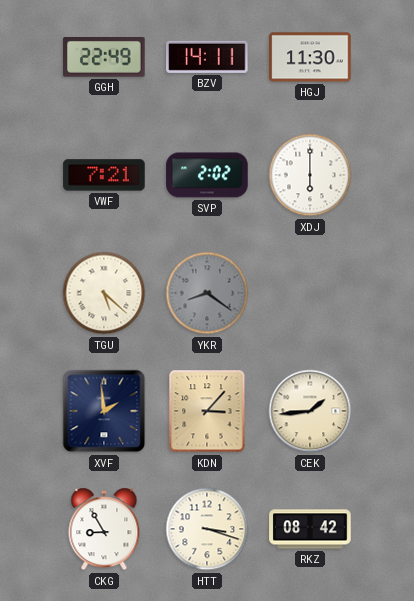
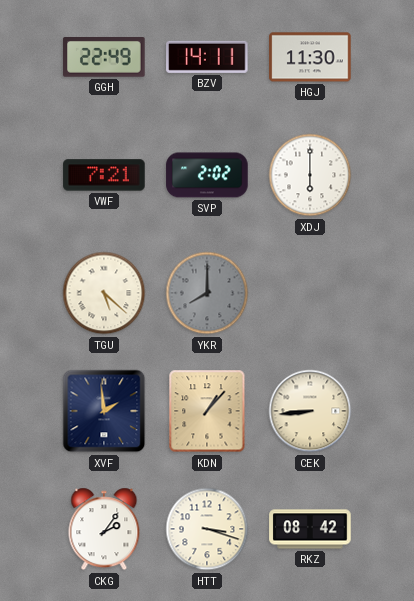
YKR: 8:21 -> 8:00
KDN: 3:07 -> 1:07
CEK: 1:44 -> 8:44
CKG: 8:55 -> 2:06
